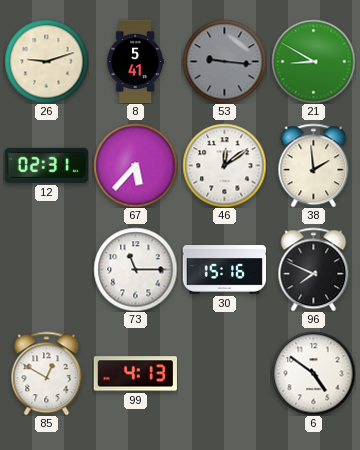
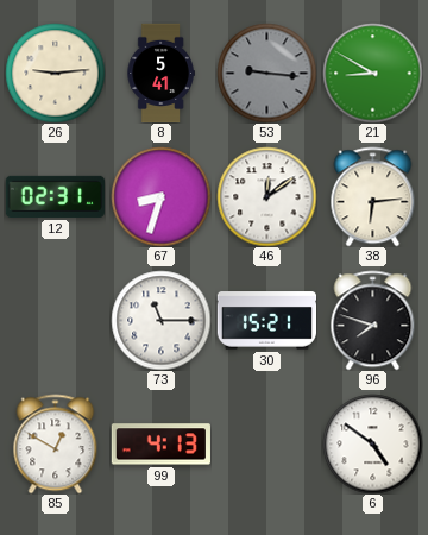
26: 9:12 -> 9:14
67: 5:37 -> 8:33
38: 1:59 -> 6:14
30: 15:16 -> 15:21
96: 7:49 -> 7:48
